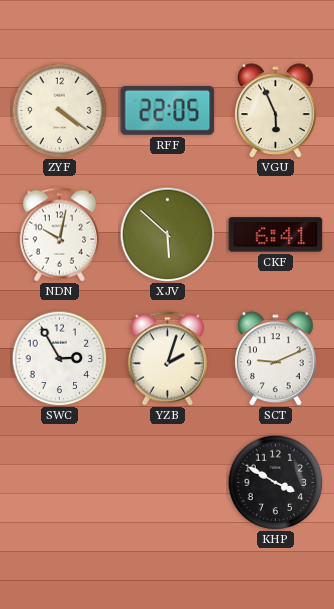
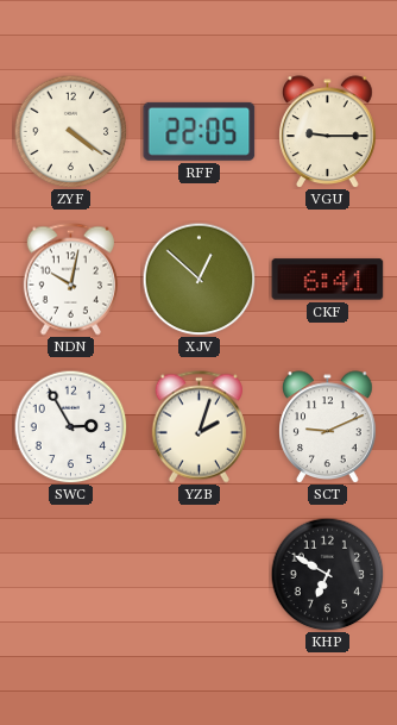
VGU: 5:56 -> 9:15
XJV: 5:52 -> 12:52
KHP: 3:50 -> 6:50
